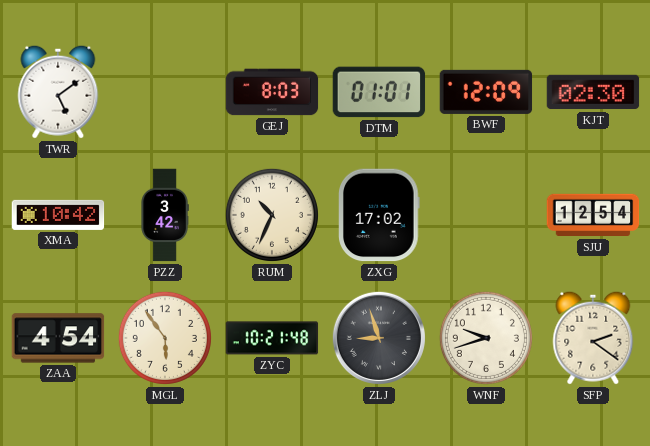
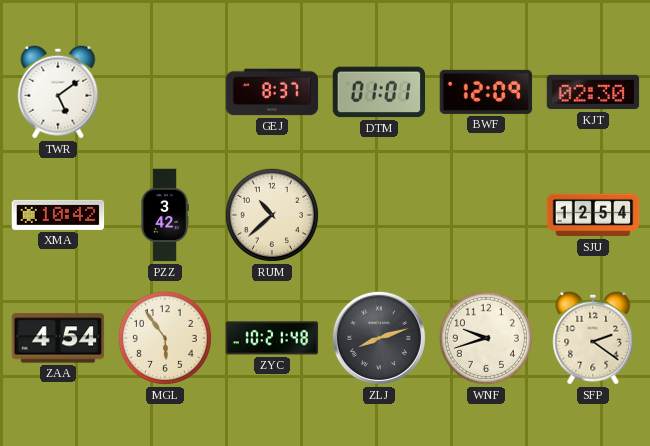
GEJ: 8:03 -> 8:37
RUM: 10:34 -> 10:38
ZXG: 17:02 -> none
ZLJ: 8:57 -> 8:12
